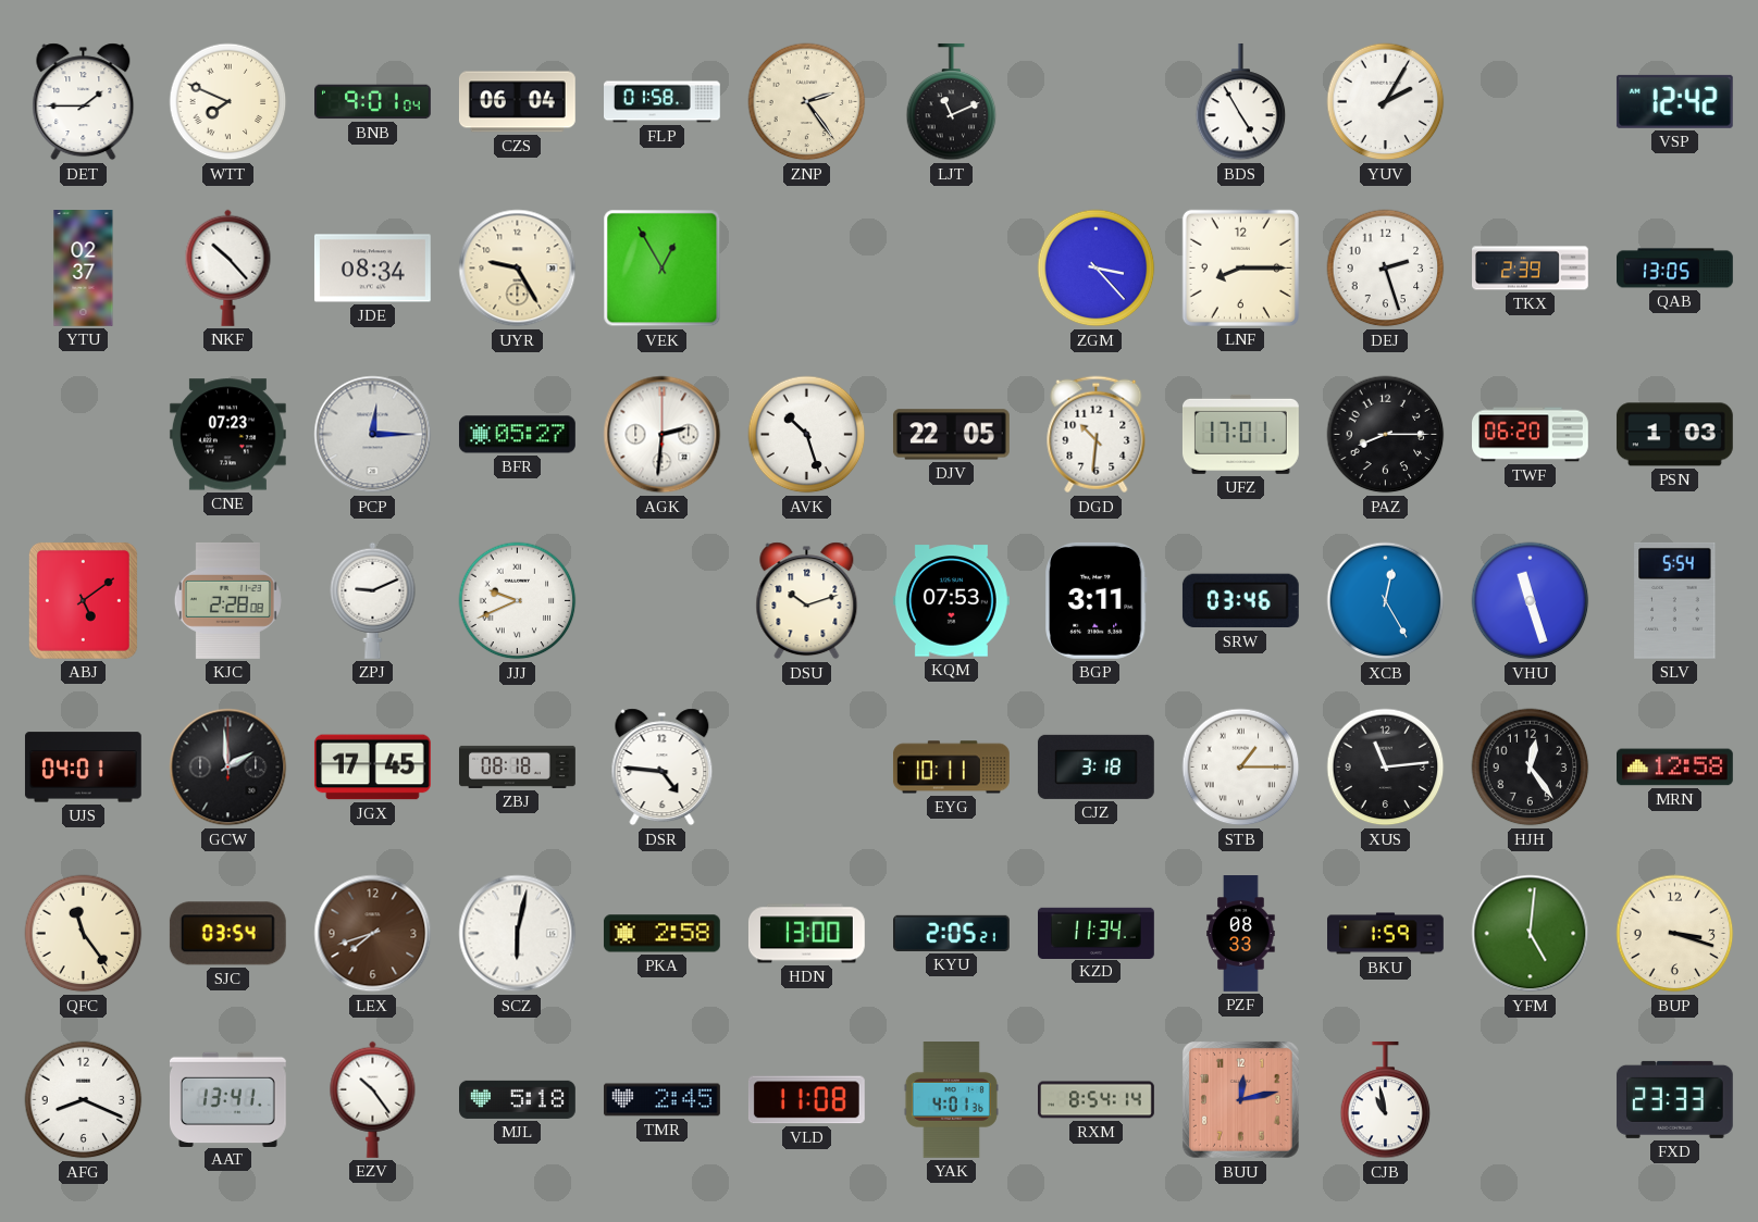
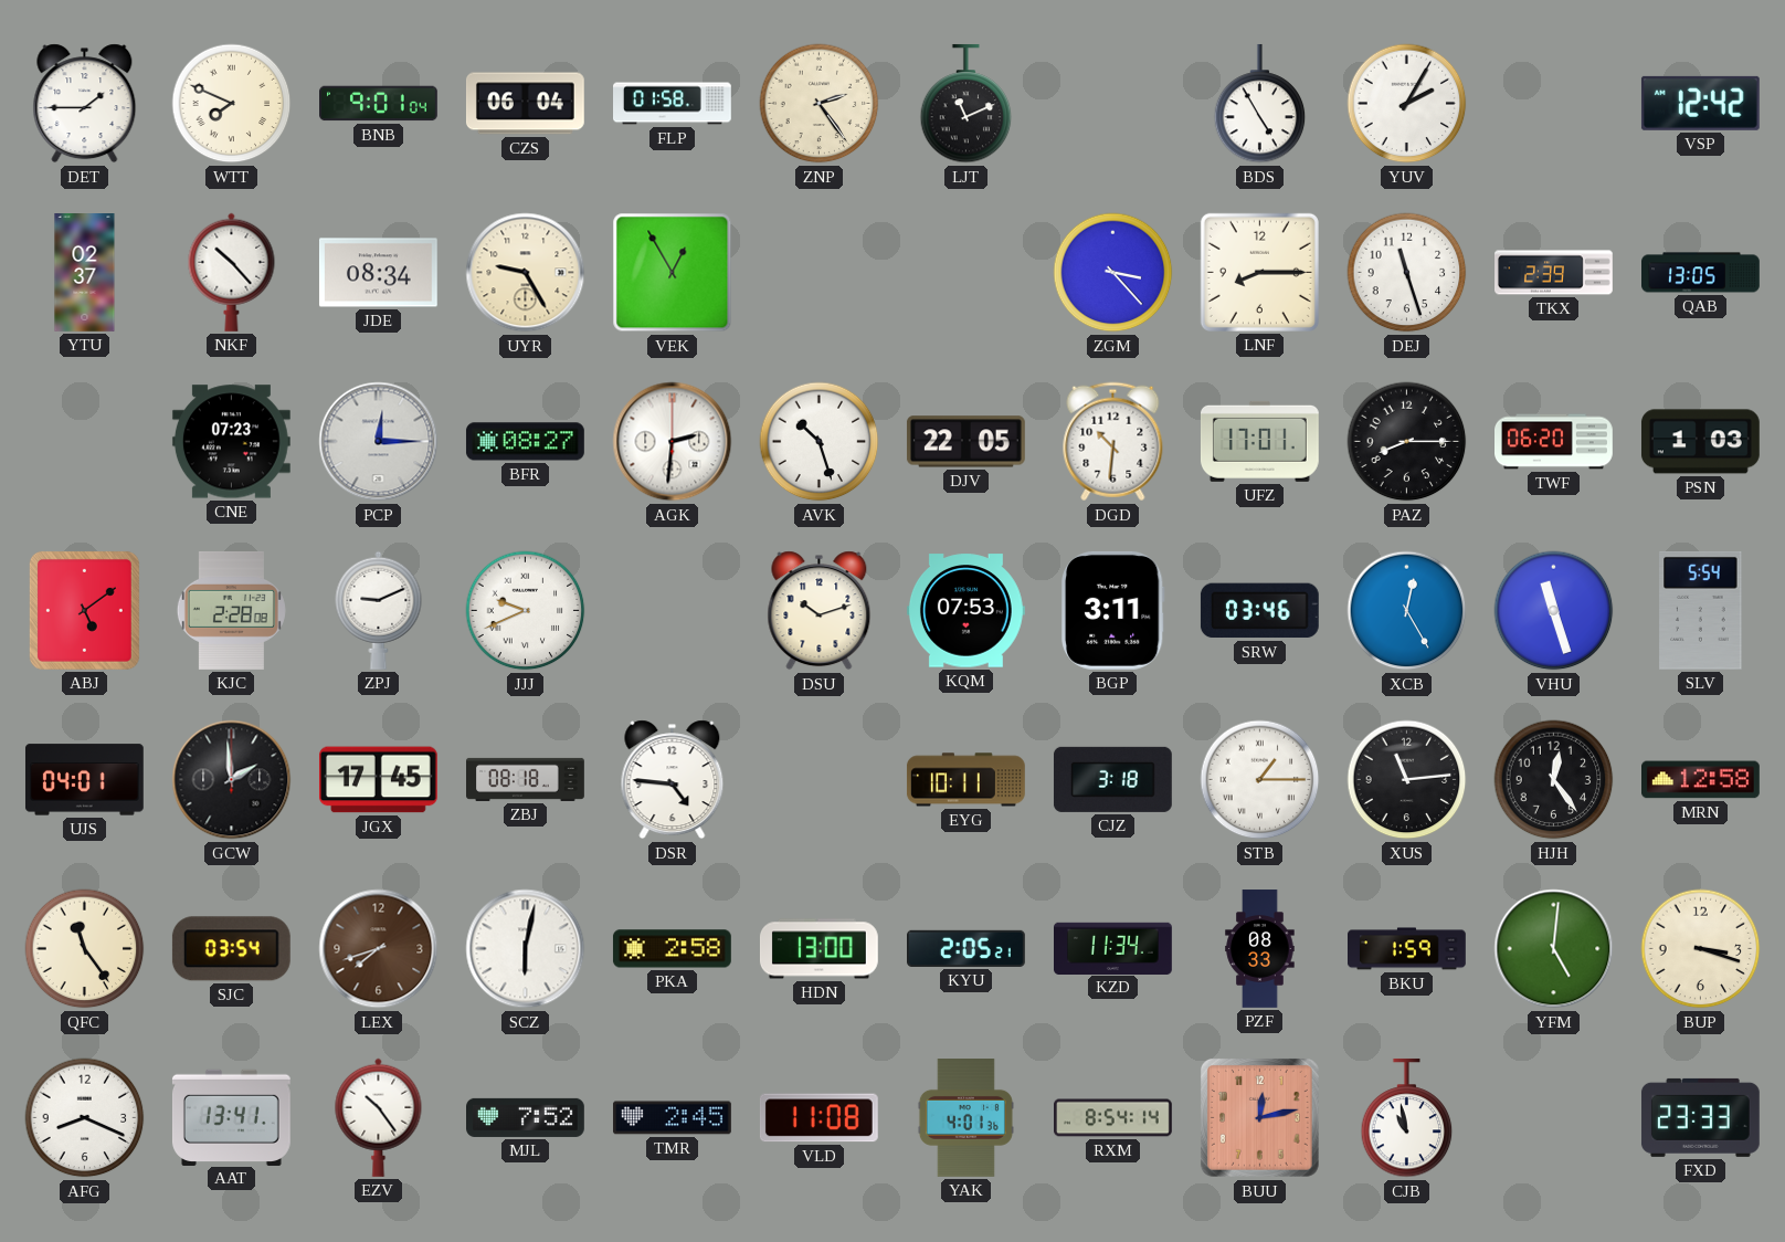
DEJ: 2:27 -> 11:27
BFR: 05:27 -> 08:27
MJL: 5:18 -> 7:52
